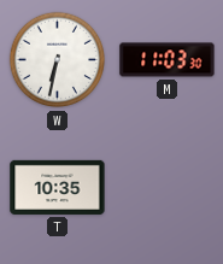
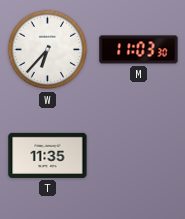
W: 6:32 -> 6:37
T: 10:35 -> 11:35
